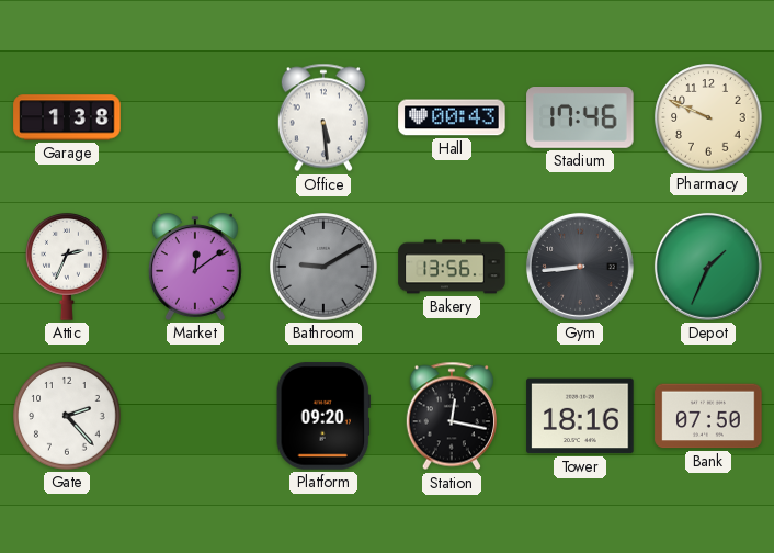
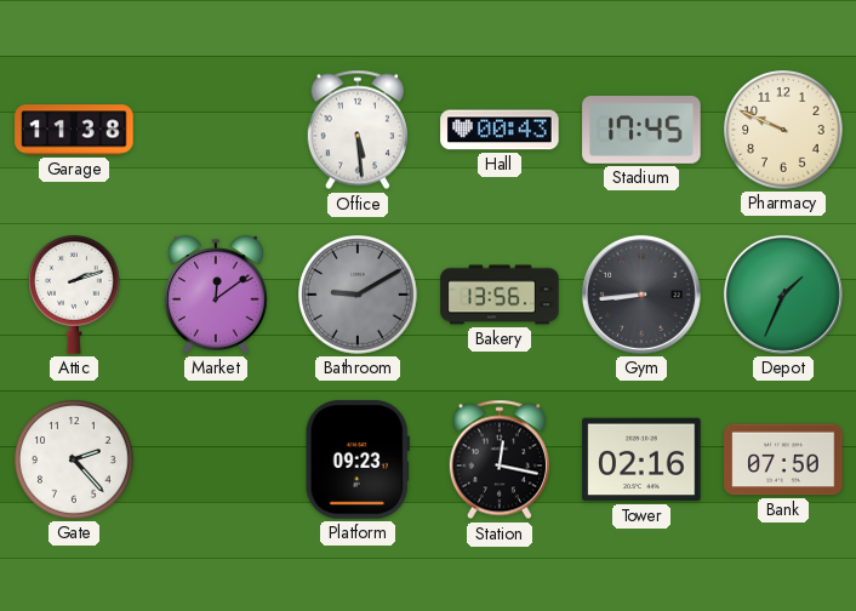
Garage: 1:38 -> 11:38
Stadium: 17:46 -> 17:45
Attic: 2:34 -> 2:12
Platform: 09:20 -> 09:23
Tower: 18:16 -> 02:16
